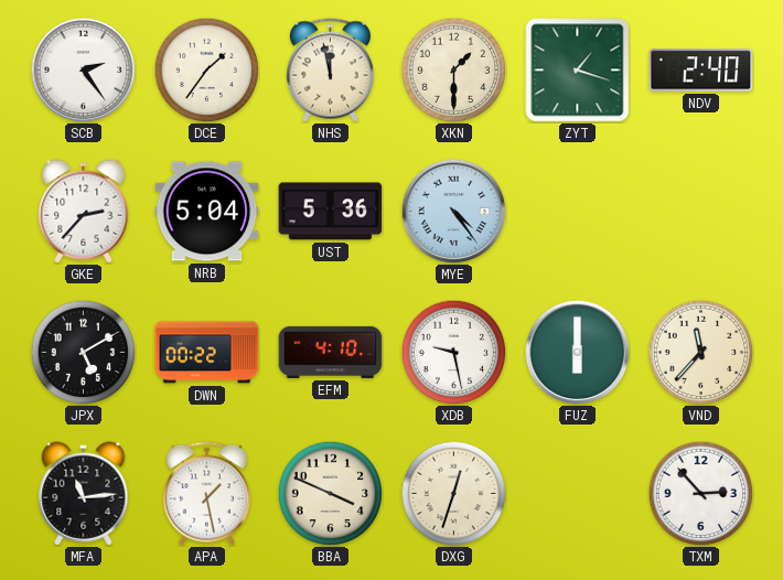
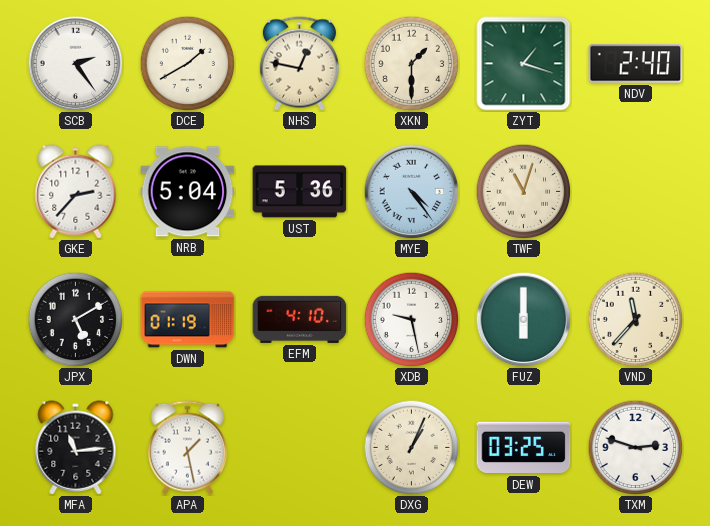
DCE: 1:36 -> 1:40
NHS: 11:58 -> 12:47
TWF: none -> 11:03
DWN: 00:22 -> 01:19
BBA: 3:49 -> none
DXG: 12:33 -> 1:04
DEW: none -> 03:25
TXM: 2:53 -> 2:48
